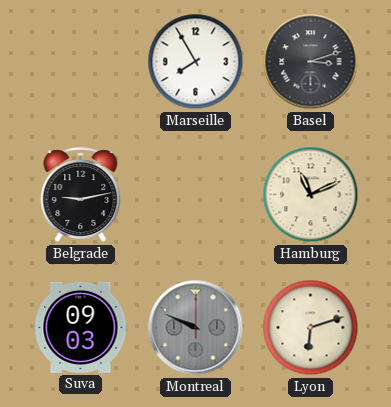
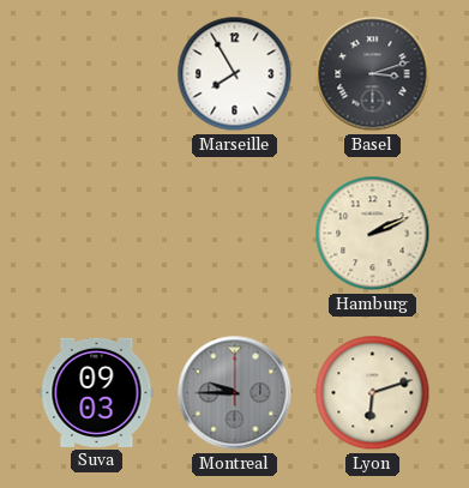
Belgrade: 9:13 -> none
Hamburg: 11:11 -> 2:11
Montreal: 9:49 -> 9:45
